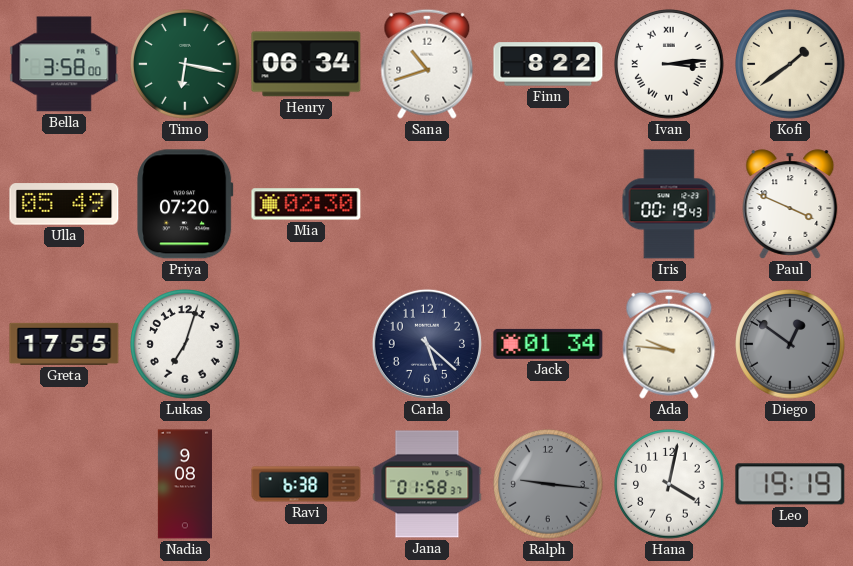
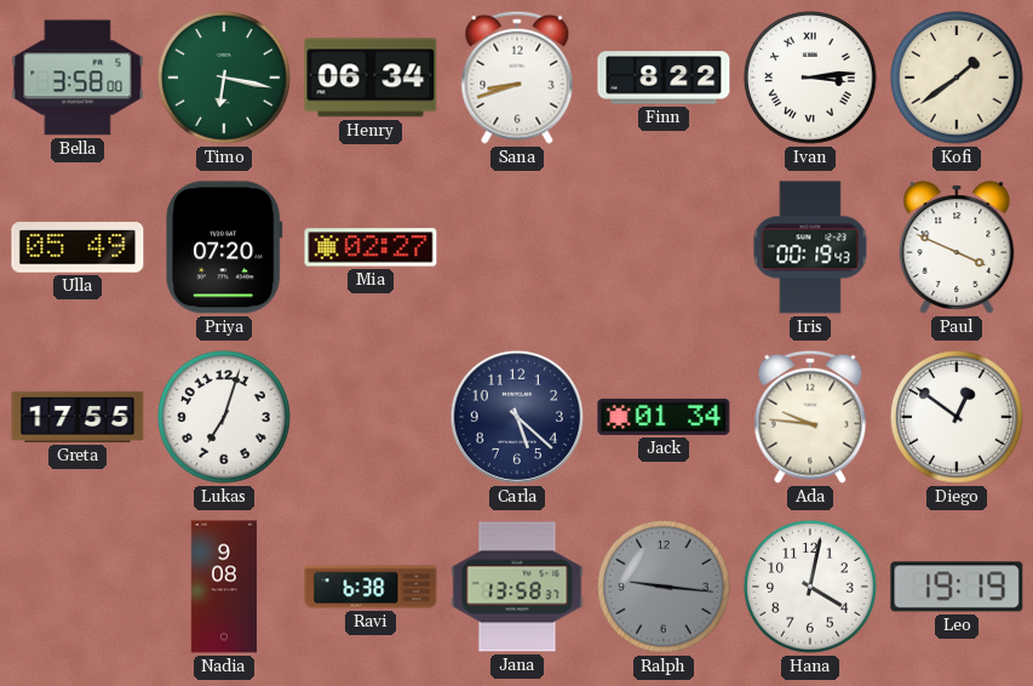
Sana: 10:42 -> 8:42
Mia: 02:30 -> 02:27
Diego dial: grey -> white
Jana: 01:58 -> 13:58
